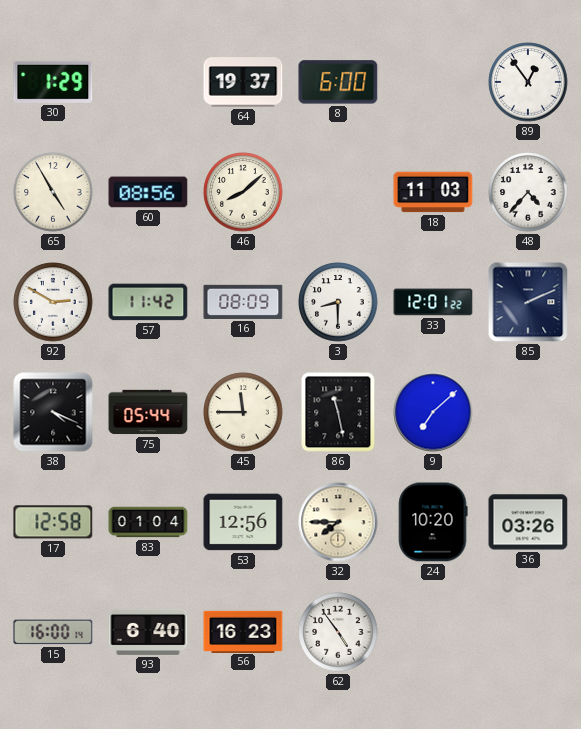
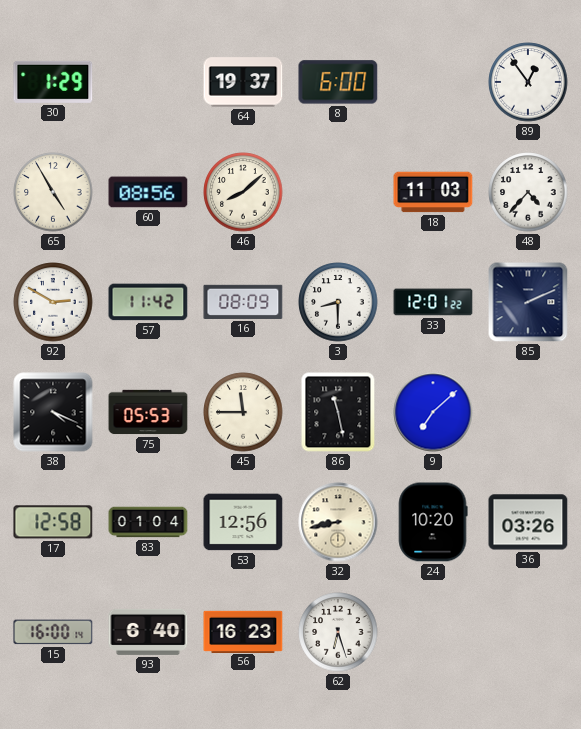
75: 05:44 -> 05:53
32: 7:45 -> 8:43
62: 4:54 -> 6:27
